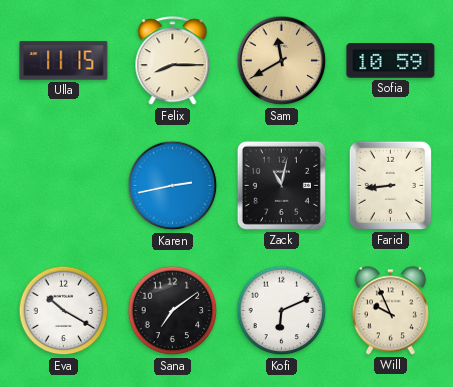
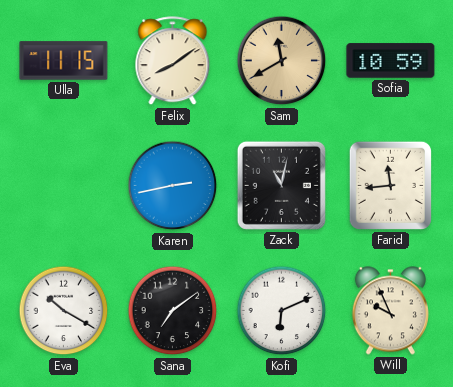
Felix: 8:15 -> 8:09
Farid: 8:44 -> 11:44
